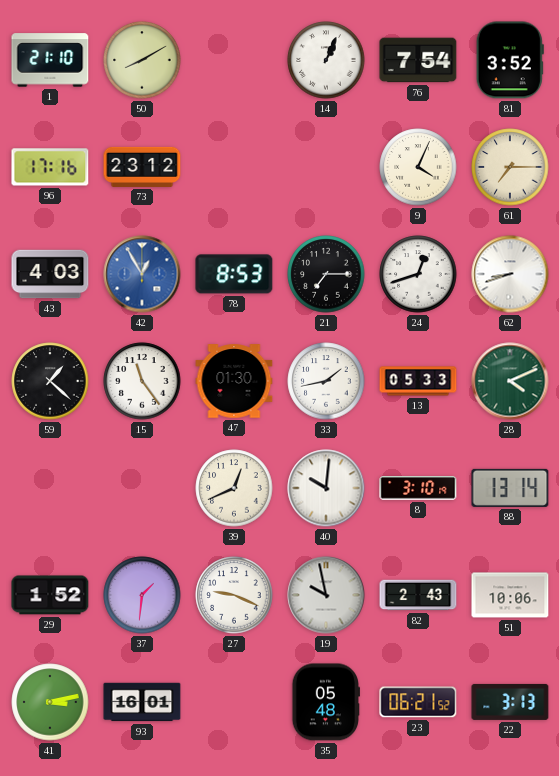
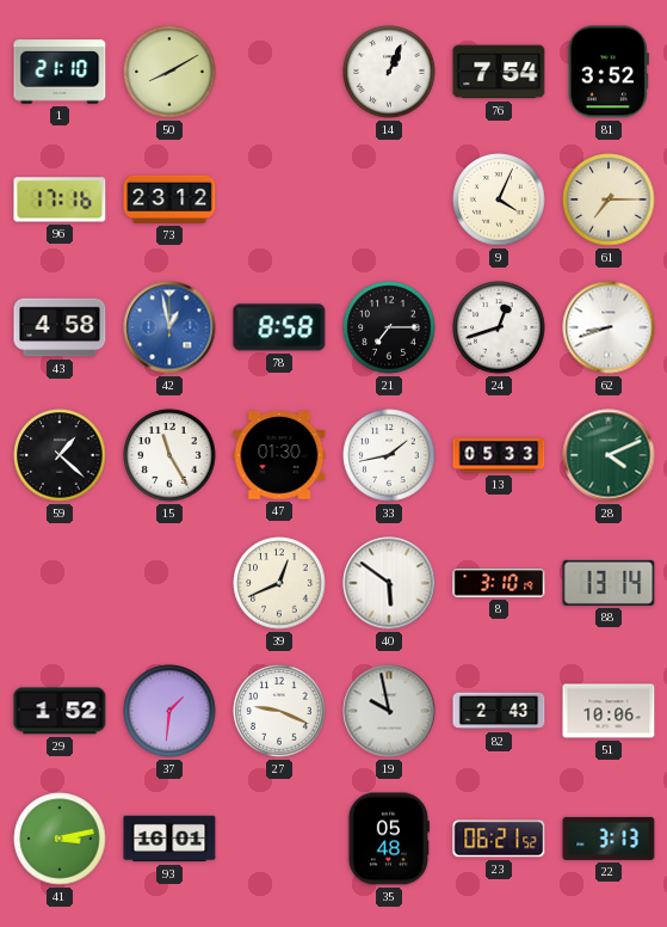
43: 4:03 -> 4:58
42: 12:55 -> 12:58
78: 8:53 -> 8:58
15: 11:24 -> 11:25
40: 10:01 -> 5:51
